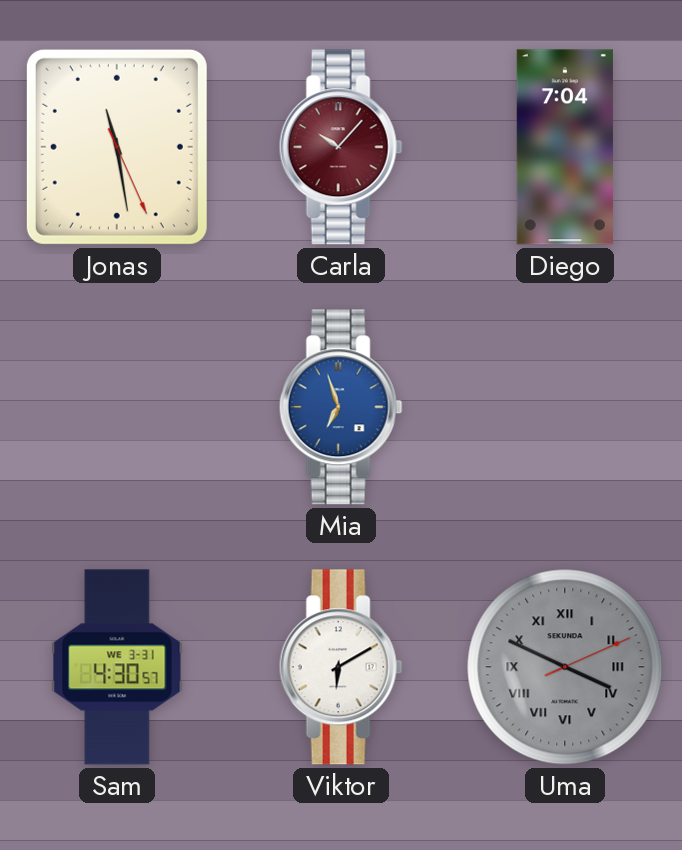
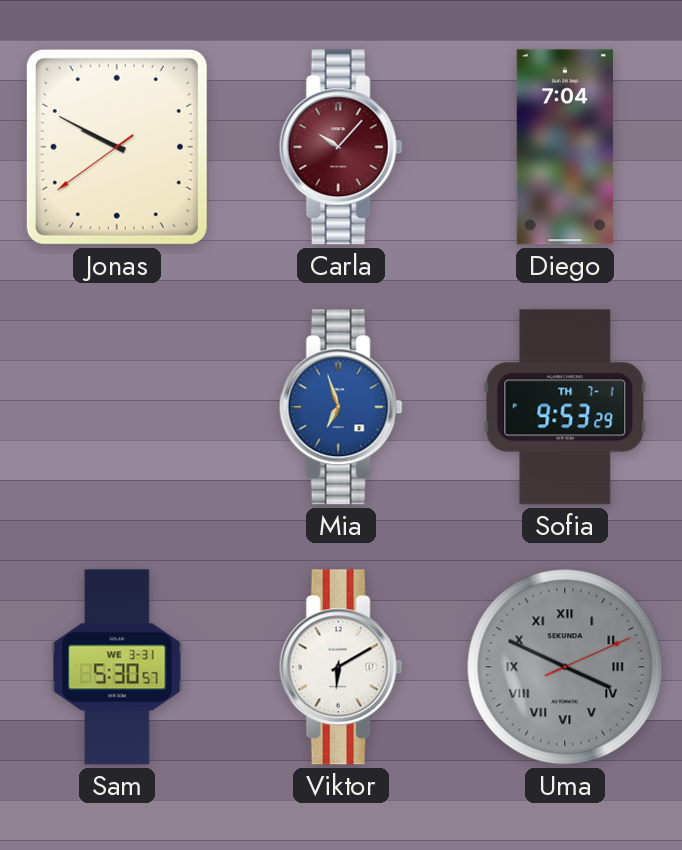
Jonas: 11:28 -> 9:49
Sofia: none -> 9:53
Sam: 4:30 -> 5:30
